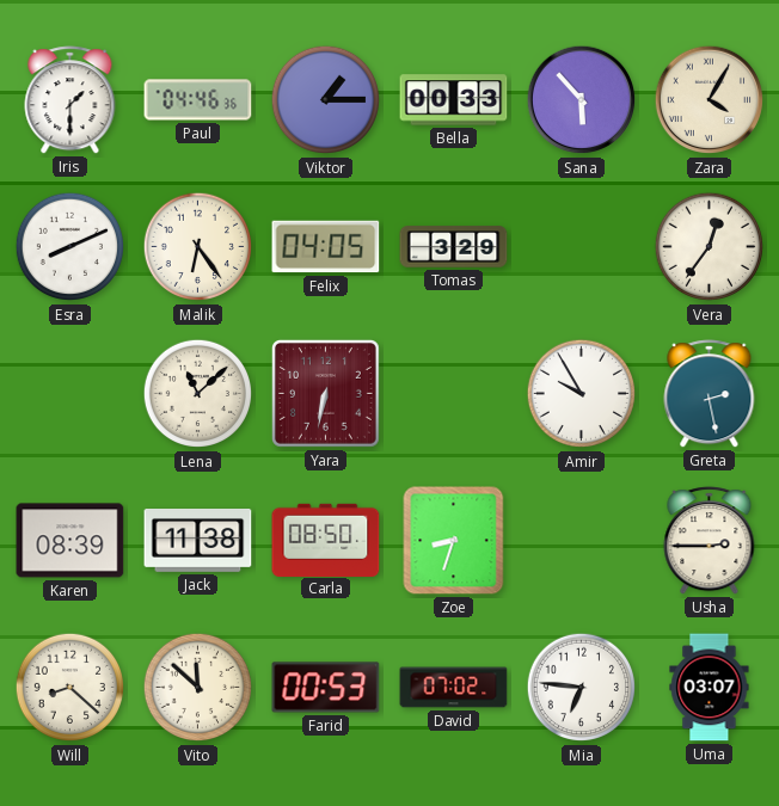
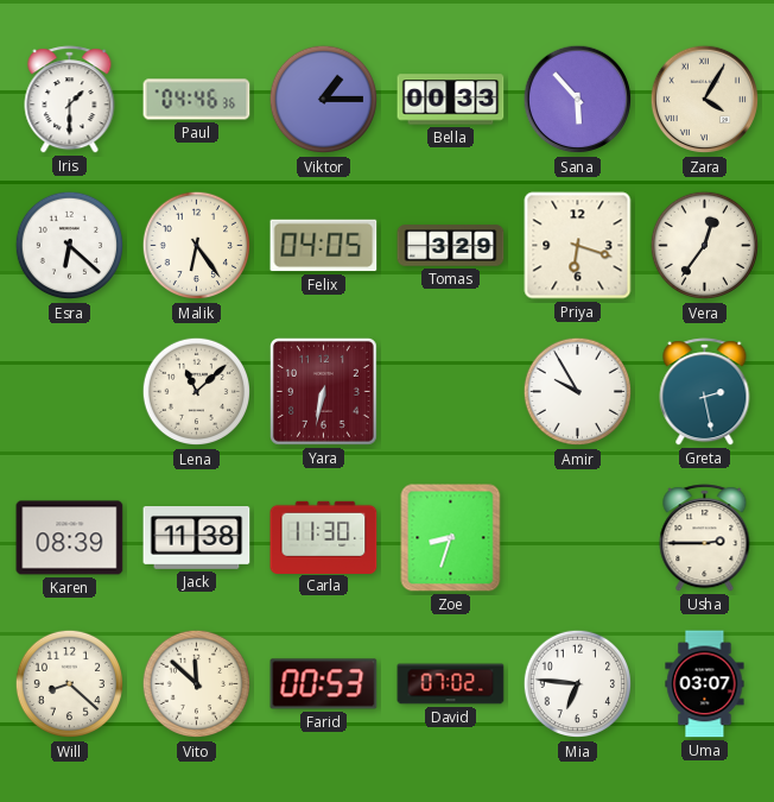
Esra: 8:11 -> 6:22
Priya: none -> 6:18
Carla: 08:50 -> 11:30
